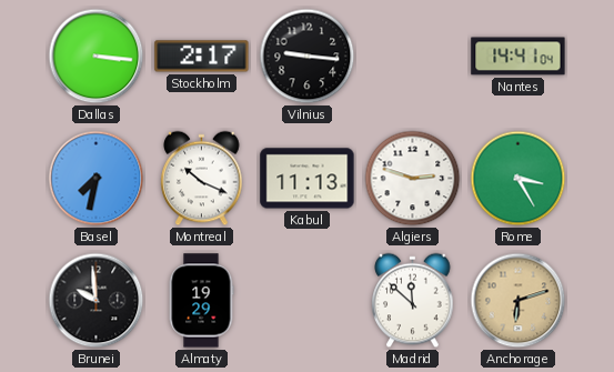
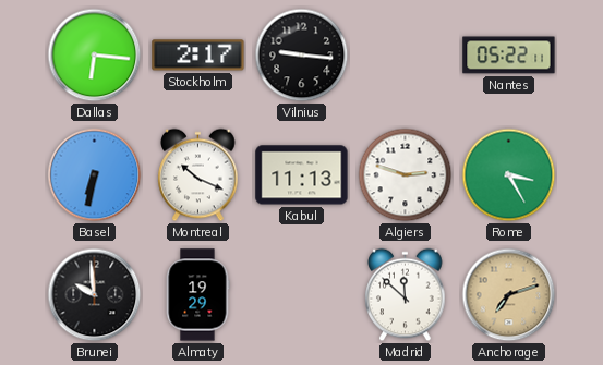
Dallas: 3:16 -> 6:16
Nantes: 14:41 -> 05:22
Basel: 7:32 -> 6:32
Anchorage: 6:12 -> 7:12
